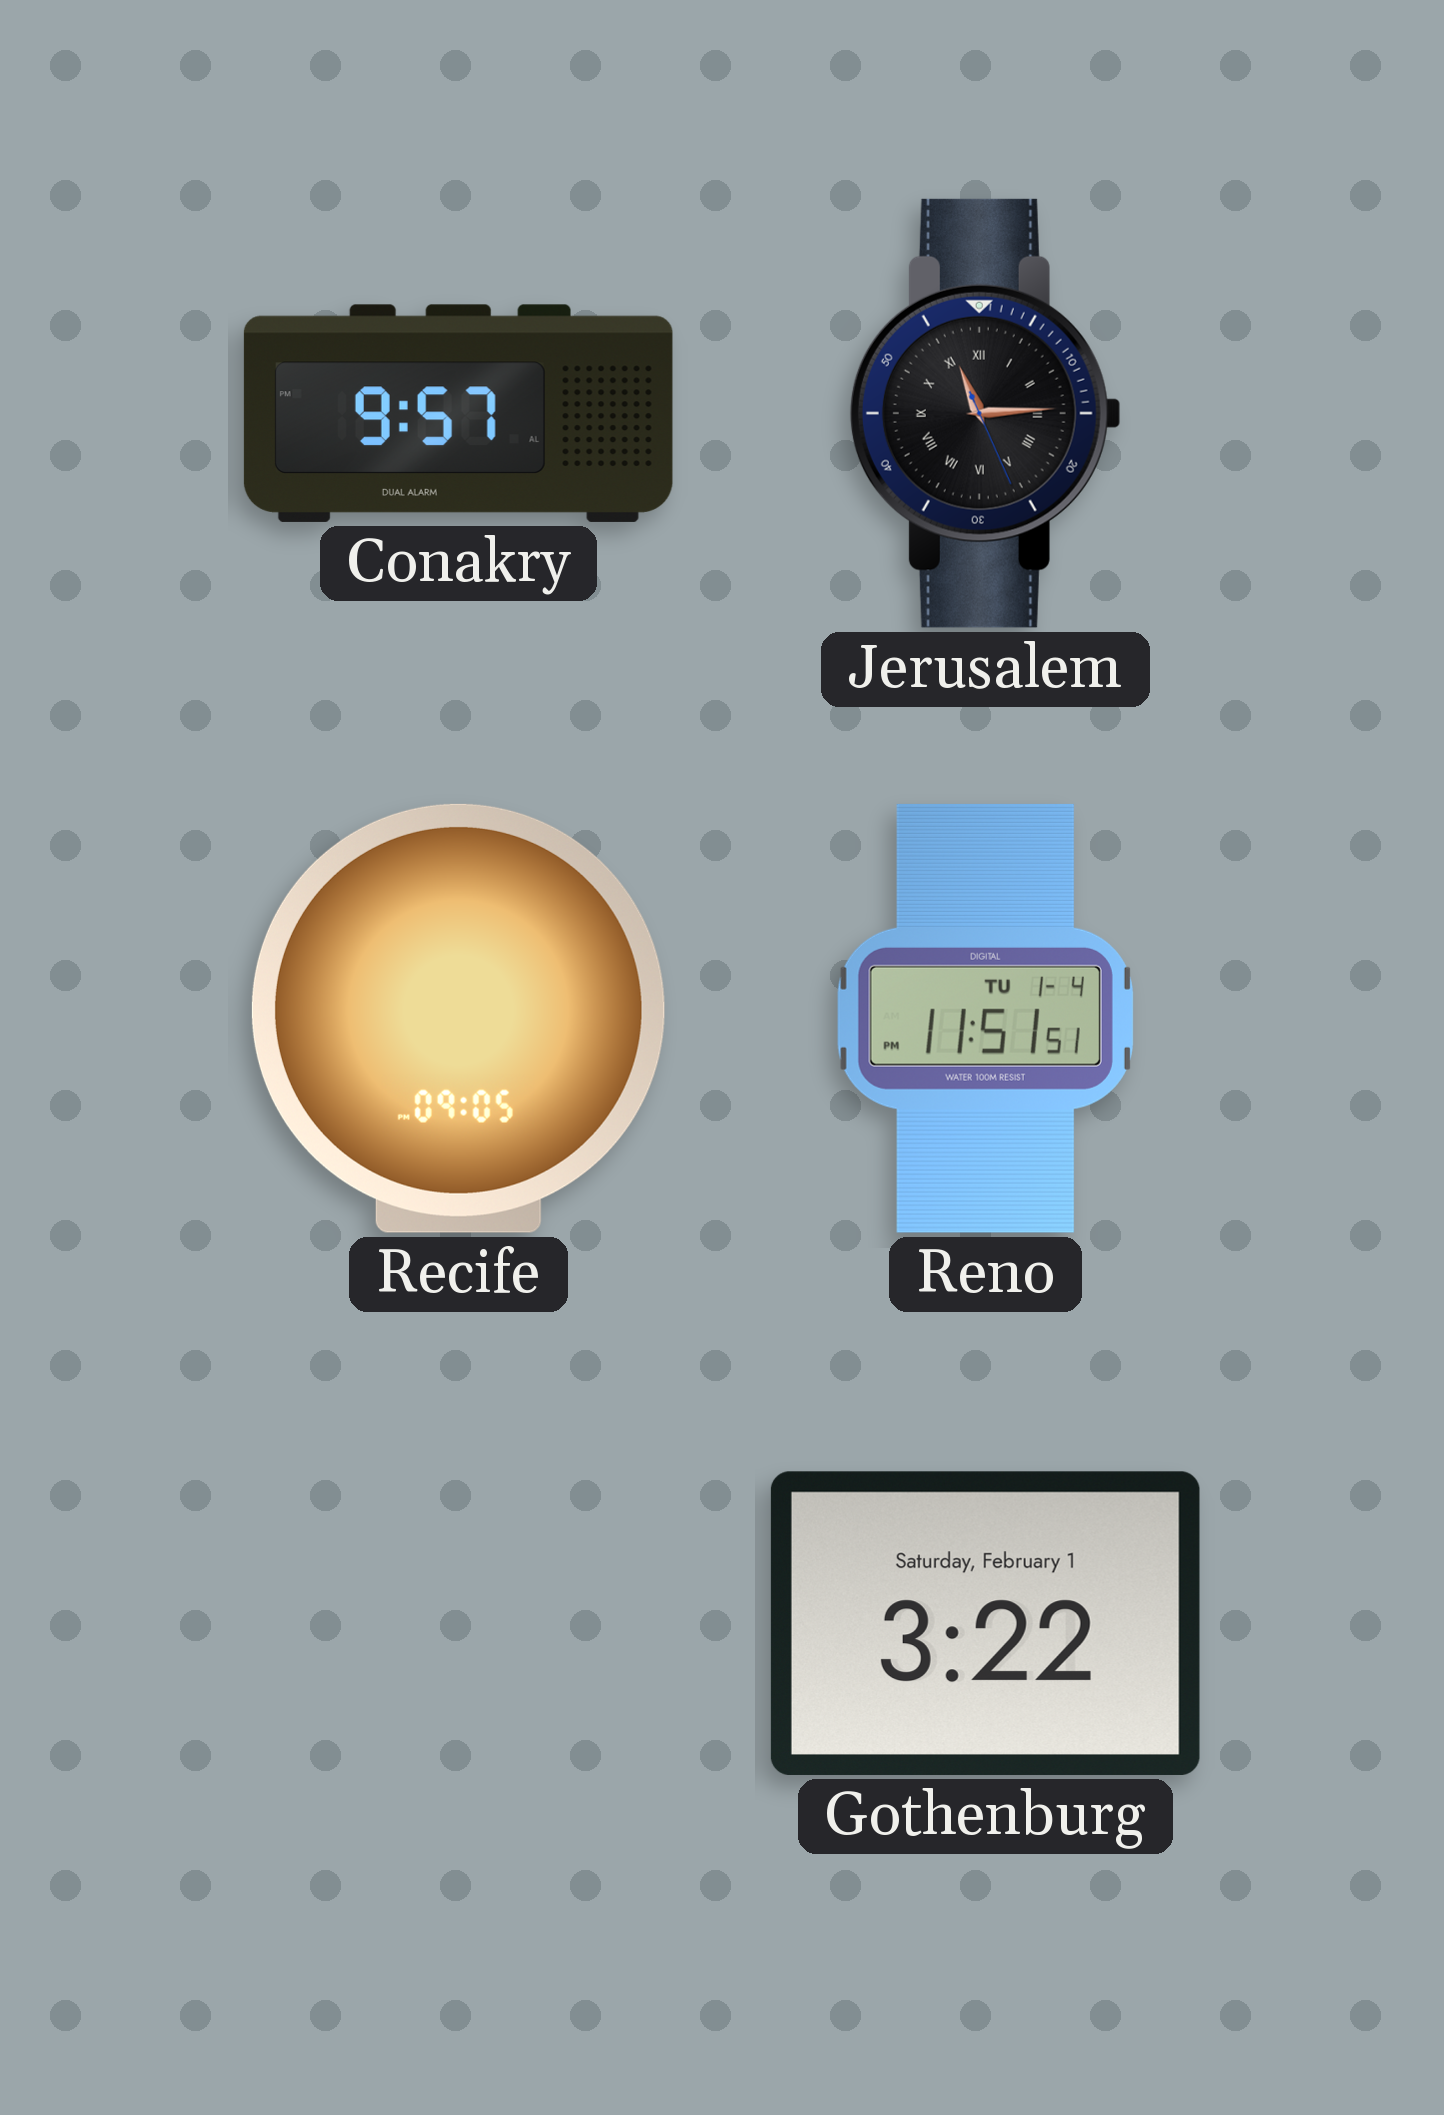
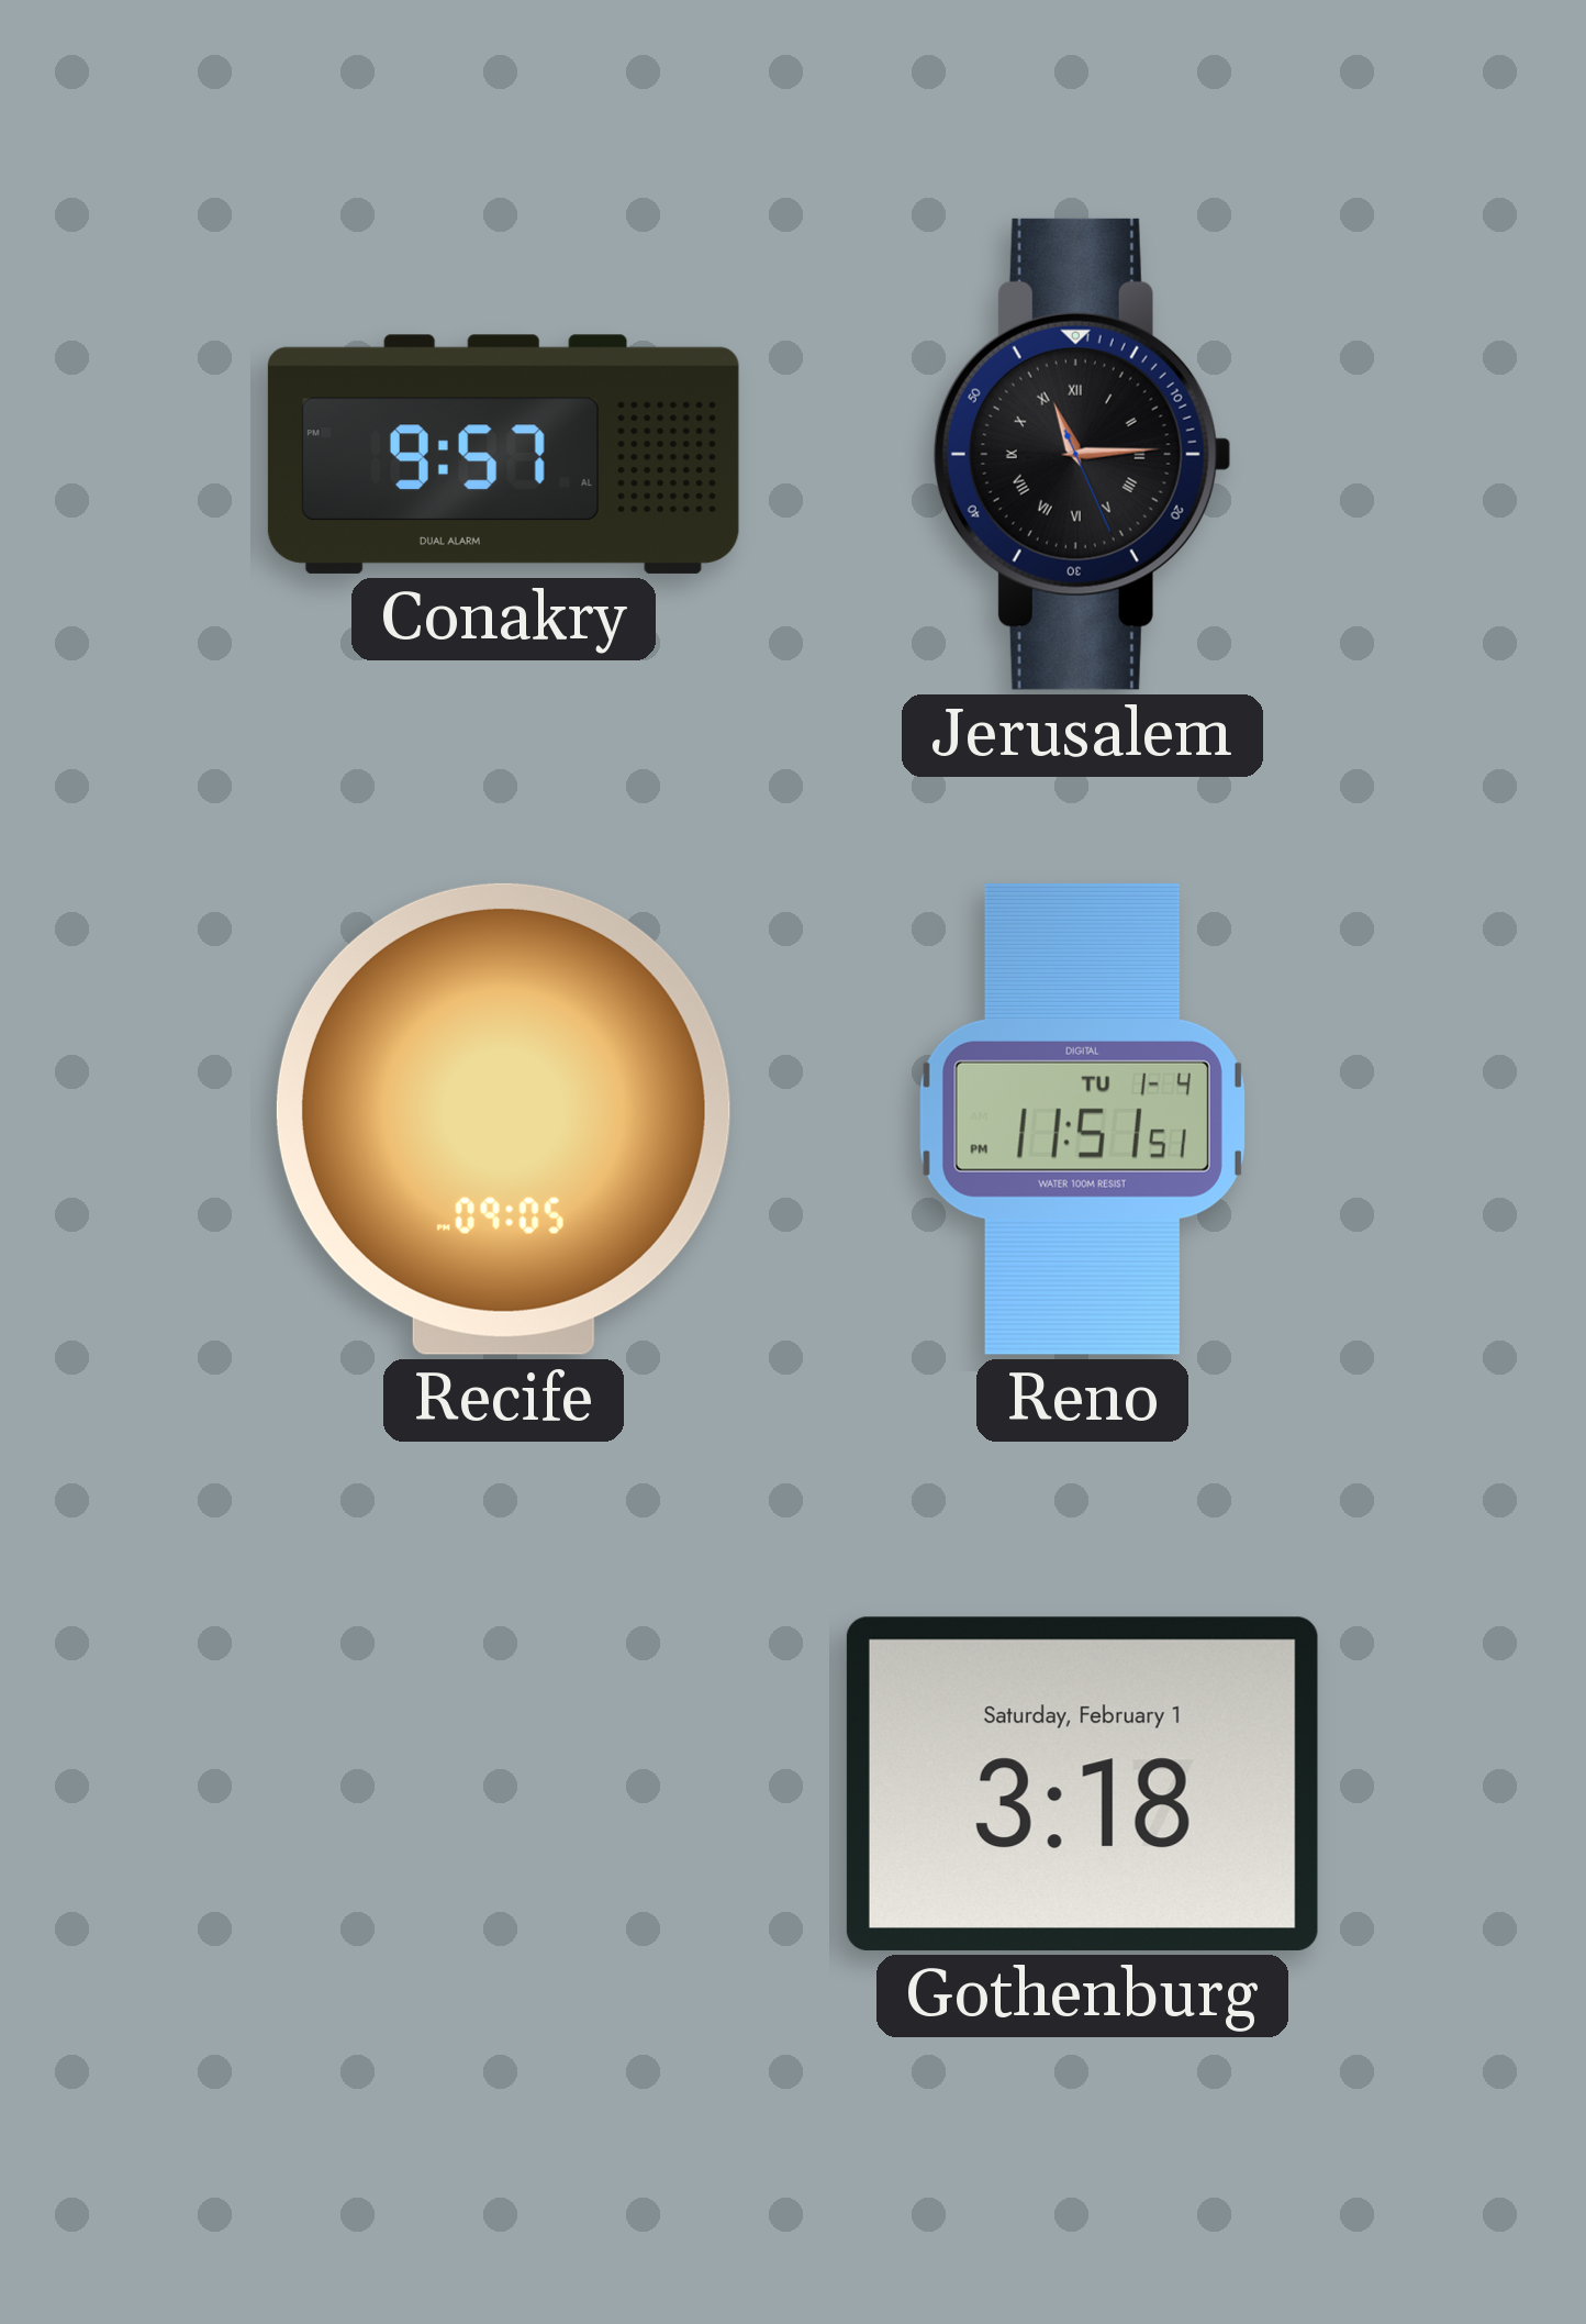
Gothenburg: 3:22 -> 3:18
